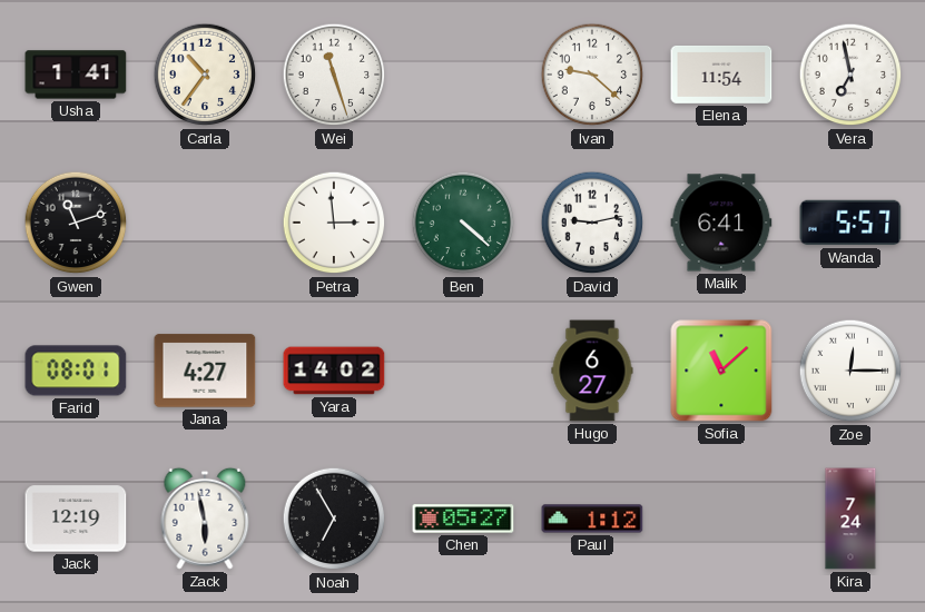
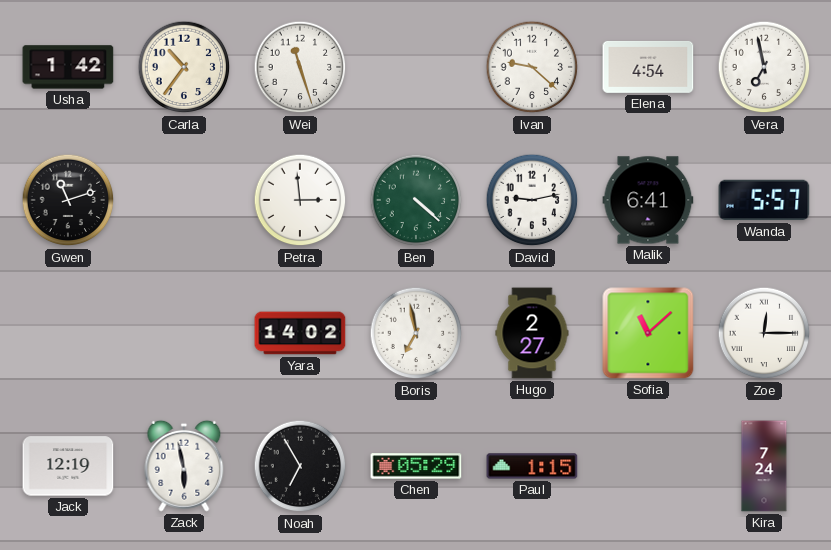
Usha: 1:41 -> 1:42
Elena: 11:54 -> 4:54
Farid: 08:01 -> none
Jana: 4:27 -> none
Boris: none -> 6:58
Hugo: 6:27 -> 2:27
Chen: 05:27 -> 05:29
Paul: 1:12 -> 1:15
